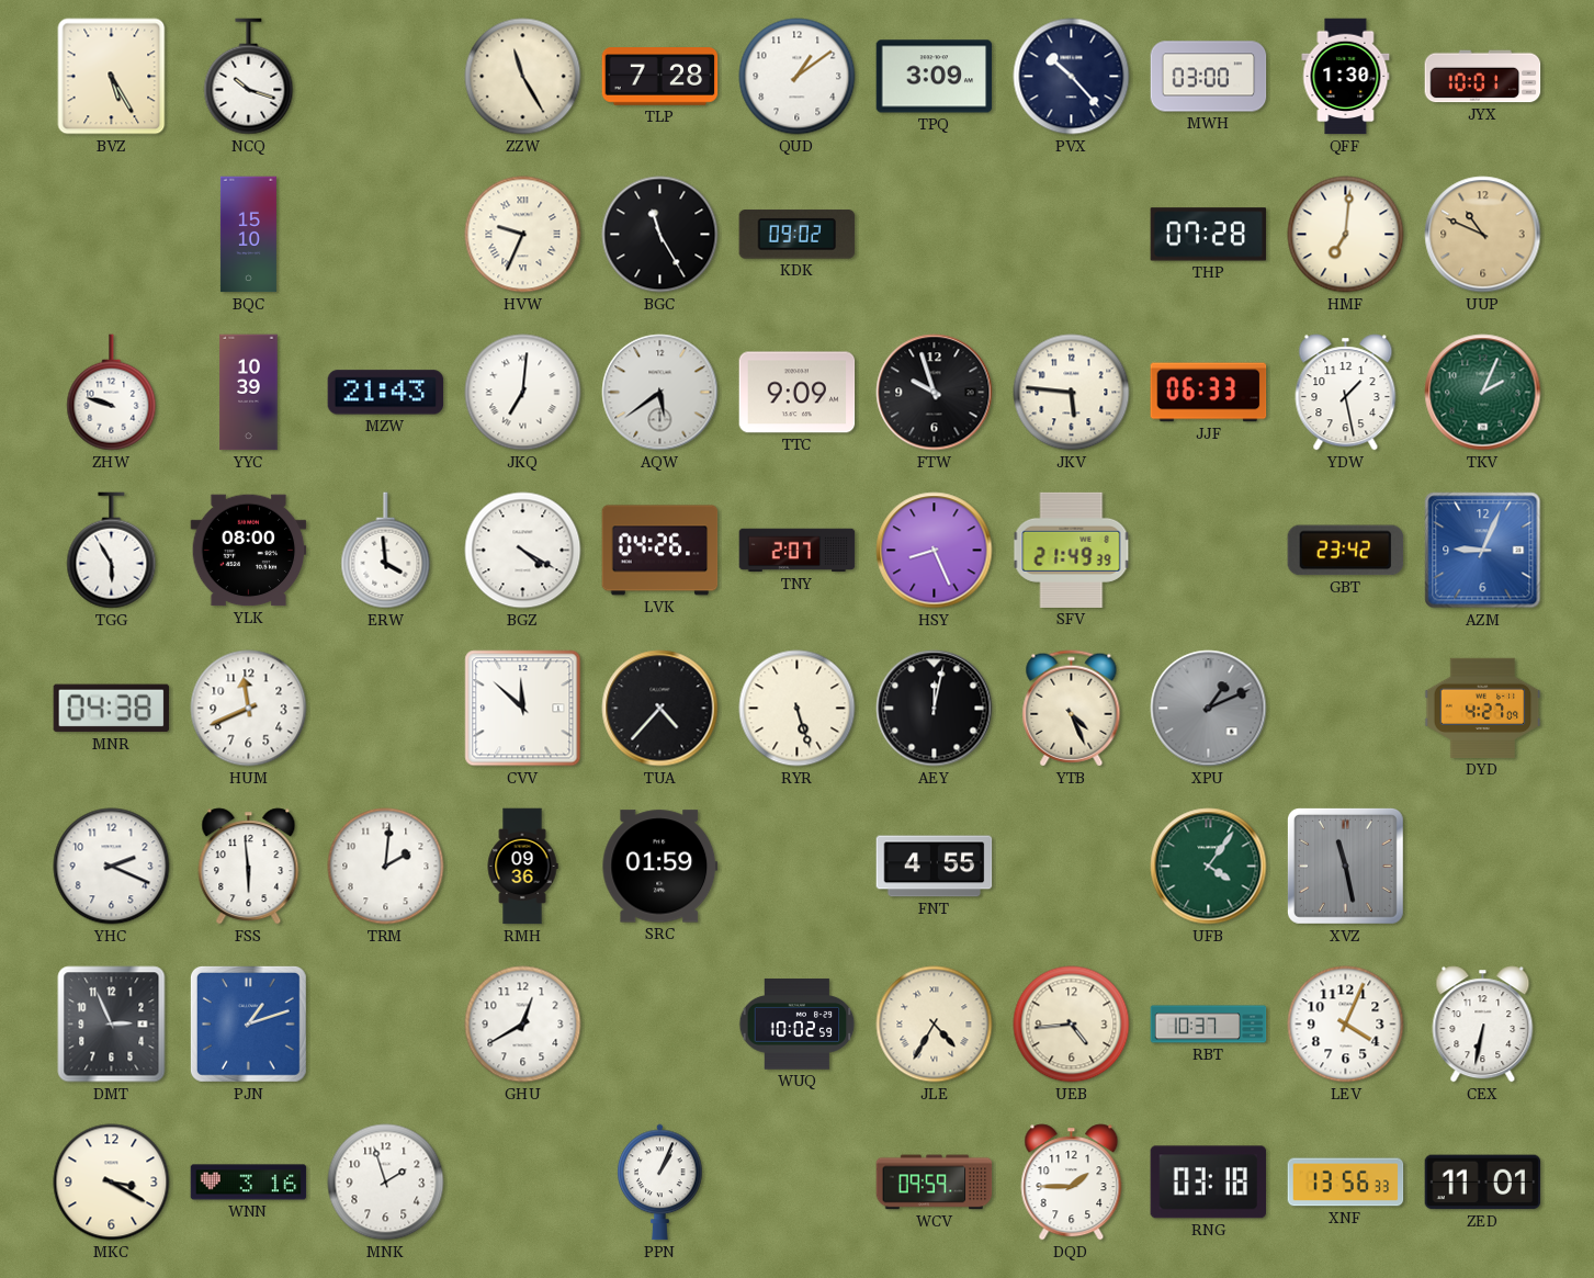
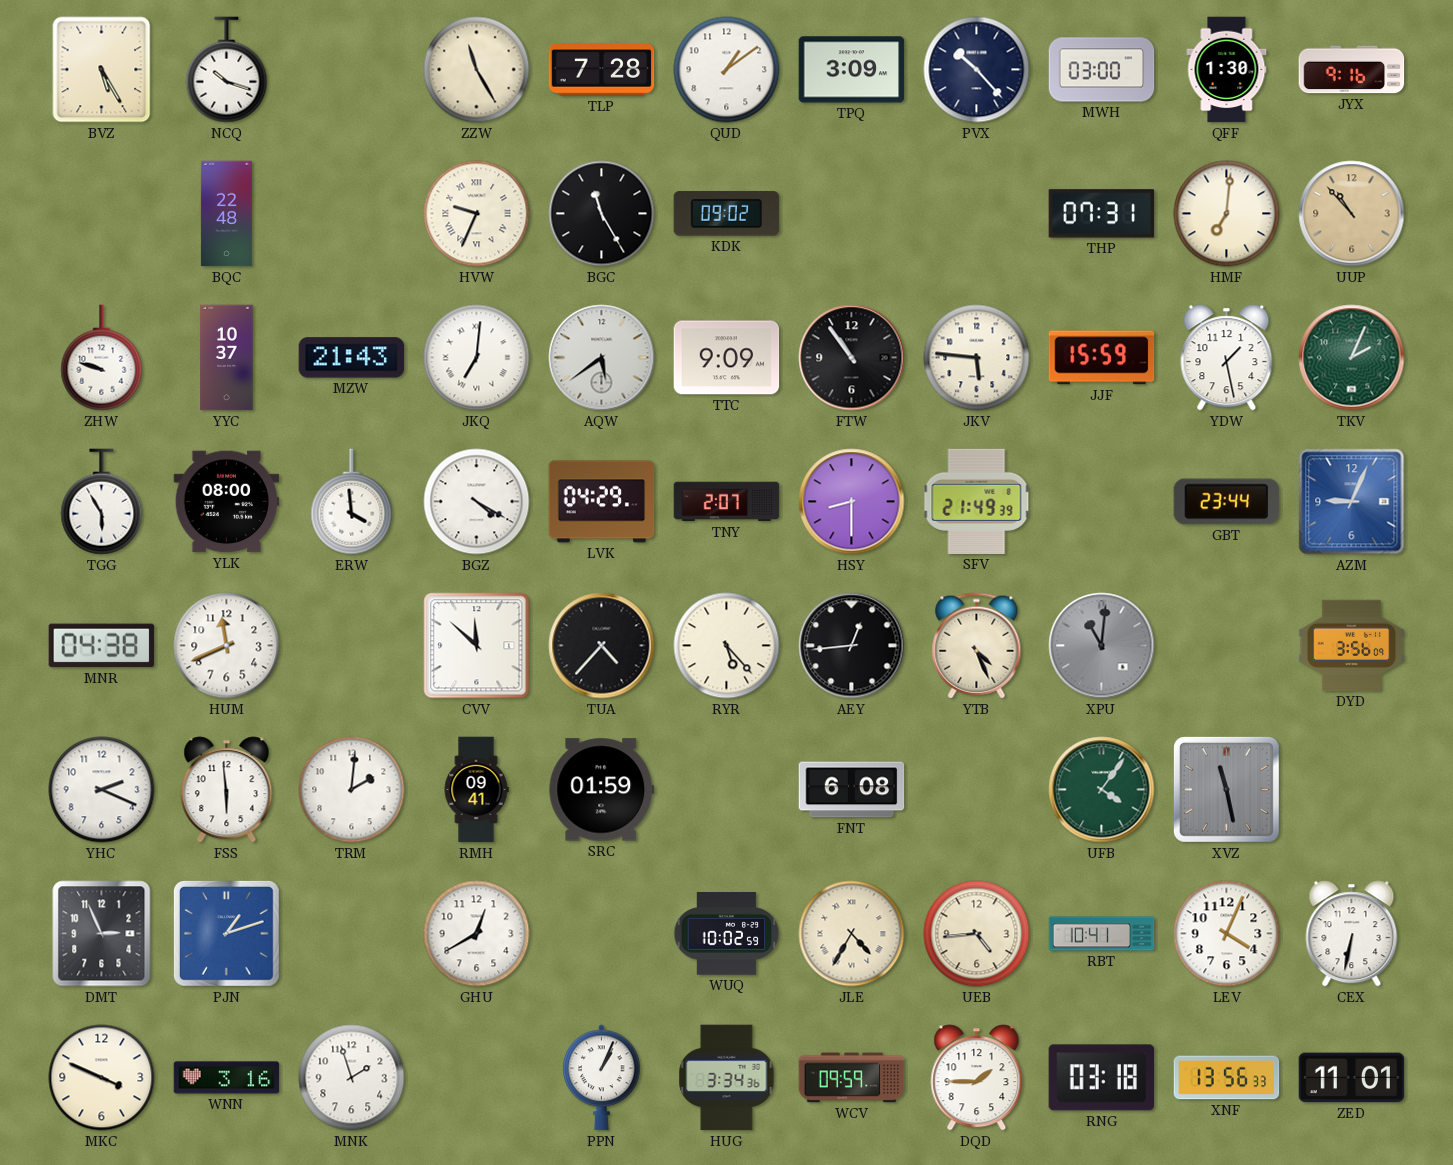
JYX: 10:01 -> 9:16
BQC: 15:10 -> 22:48
THP: 07:28 -> 07:31
UUP: 10:49 -> 10:53
YYC: 10:39 -> 10:37
FTW: 9:57 -> 10:54
JJF: 06:33 -> 15:59
LVK: 04:26 -> 04:29
HSY: 8:26 -> 8:30
GBT: 23:42 -> 23:44
RYR: 5:27 -> 5:23
AEY: 12:02 -> 12:44
XPU: 1:11 -> 11:01
DYD: 4:27 -> 3:56
RMH: 09:36 -> 09:41
FNT: 4:55 -> 6:08
RBT: 10:37 -> 10:41
MKC: 3:20 -> 3:49
HUG: none -> 3:34
